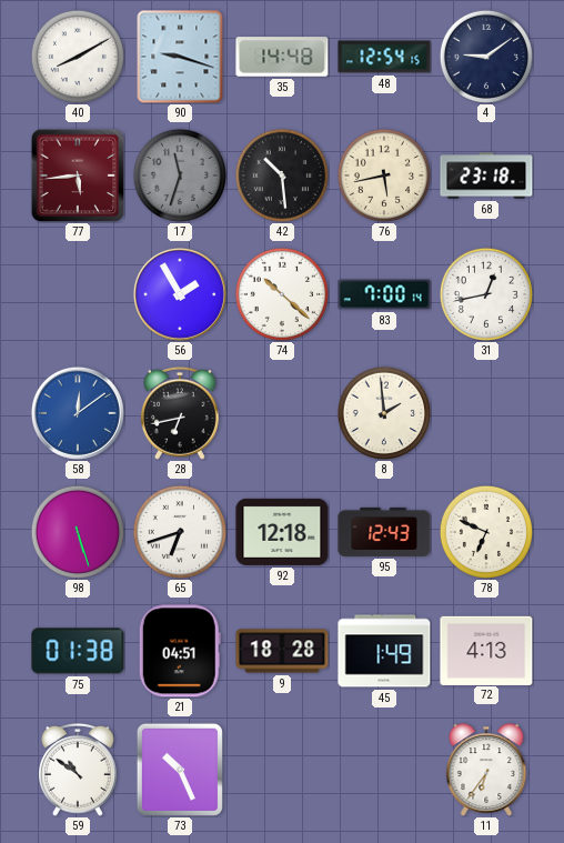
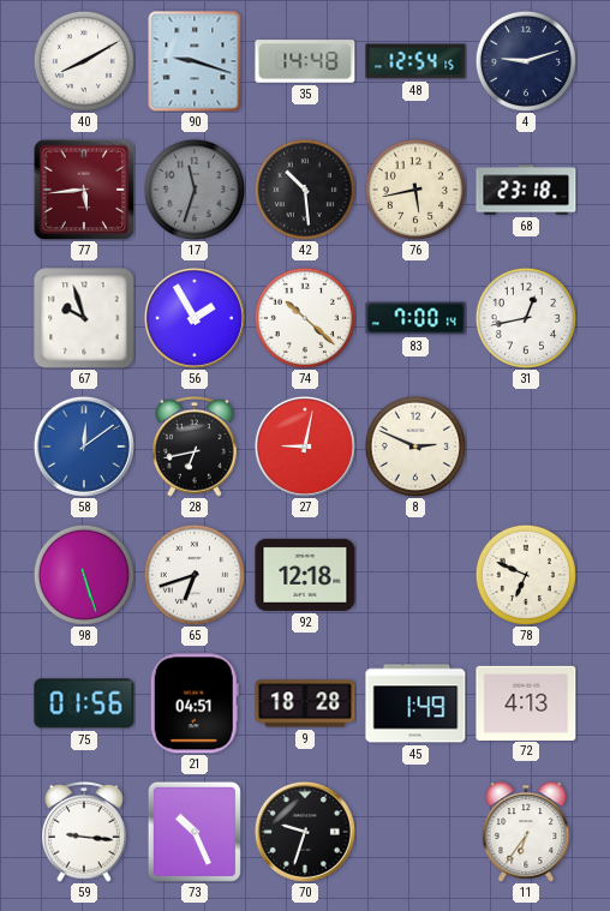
4: 9:09 -> 9:12
67: none -> 9:57
27: none -> 9:02
8: 1:59 -> 2:49
95: 12:43 -> none
75: 01:38 -> 01:56
59: 10:51 -> 9:16
70: none -> 9:33
